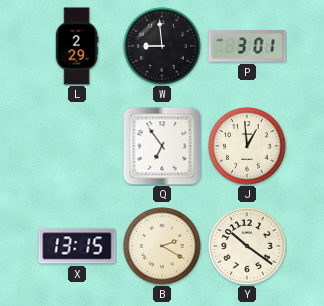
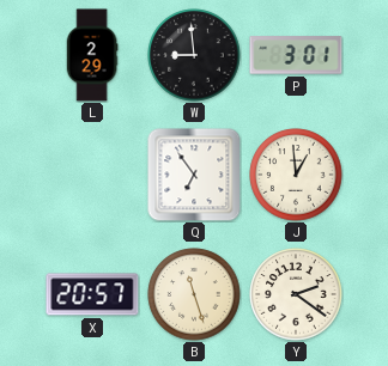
X: 13:15 -> 20:57
B: 2:20 -> 11:27
Y: 10:21 -> 2:21
